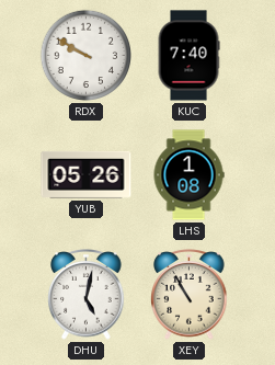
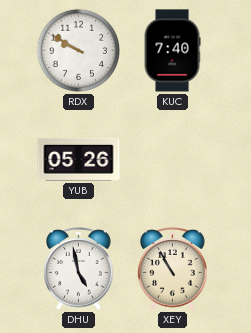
LHS: 1:08 -> none
DHU: 5:02 -> 4:58
